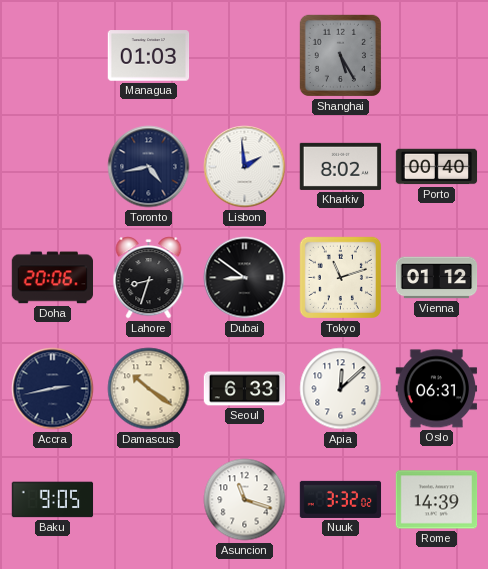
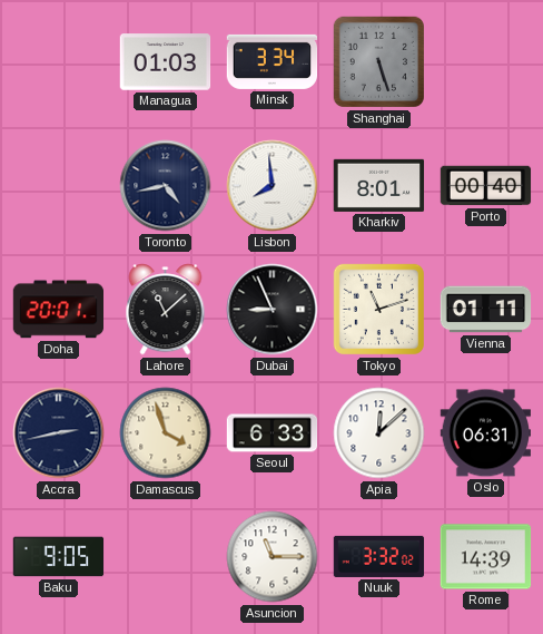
Minsk: none -> 3:34
Shanghai: 5:25 -> 5:27
Lisbon: 1:59 -> 7:59
Kharkiv: 8:02 -> 8:01
Doha: 20:06 -> 20:01
Lahore: 8:33 -> 11:08
Dubai: 8:51 -> 8:56
Vienna: 01:12 -> 01:11
Damascus: 10:21 -> 3:57
Asuncion: 11:18 -> 11:15
